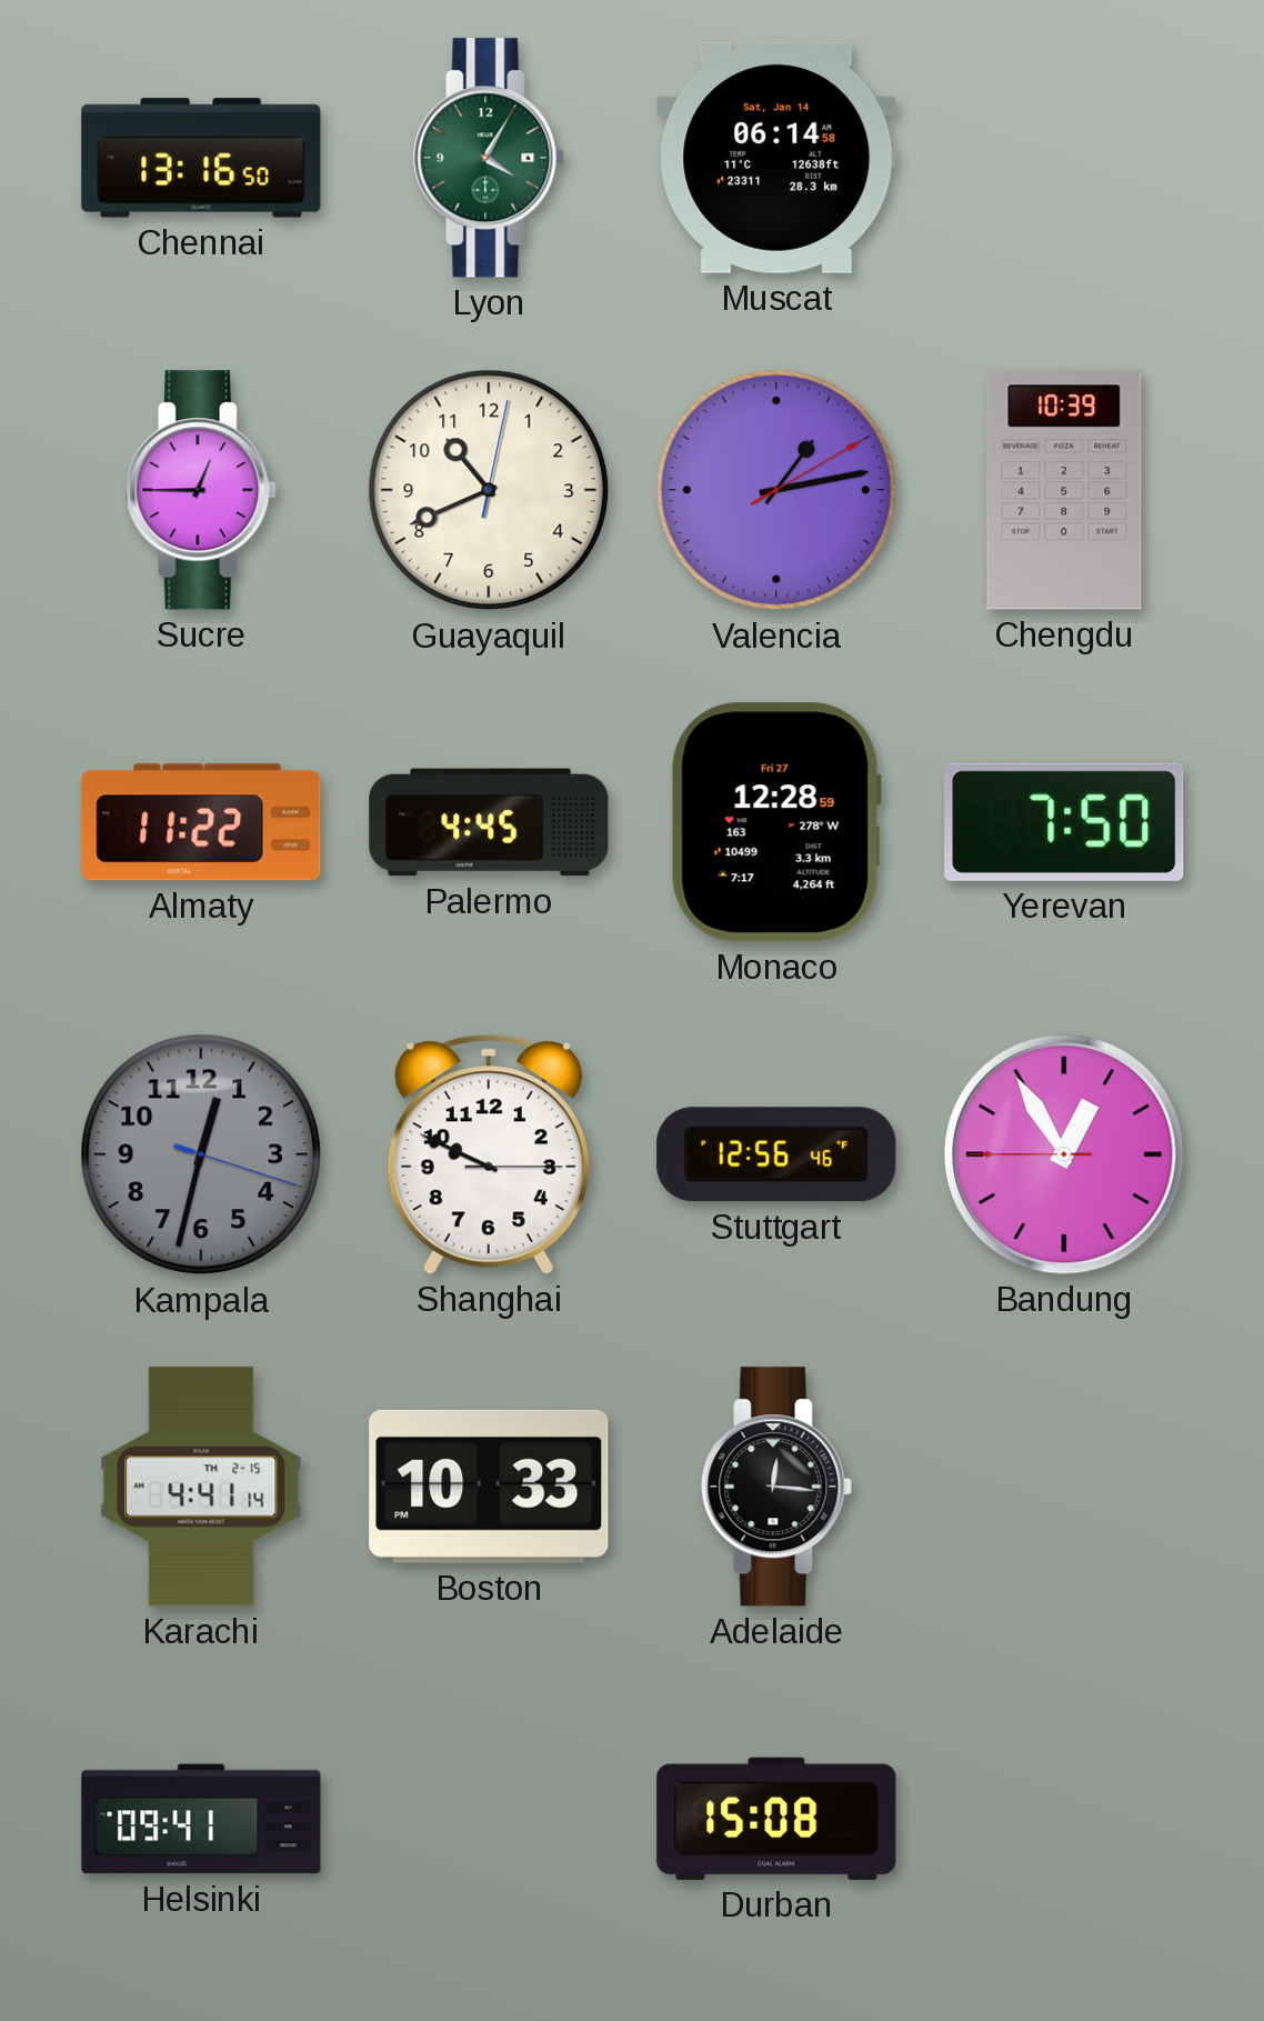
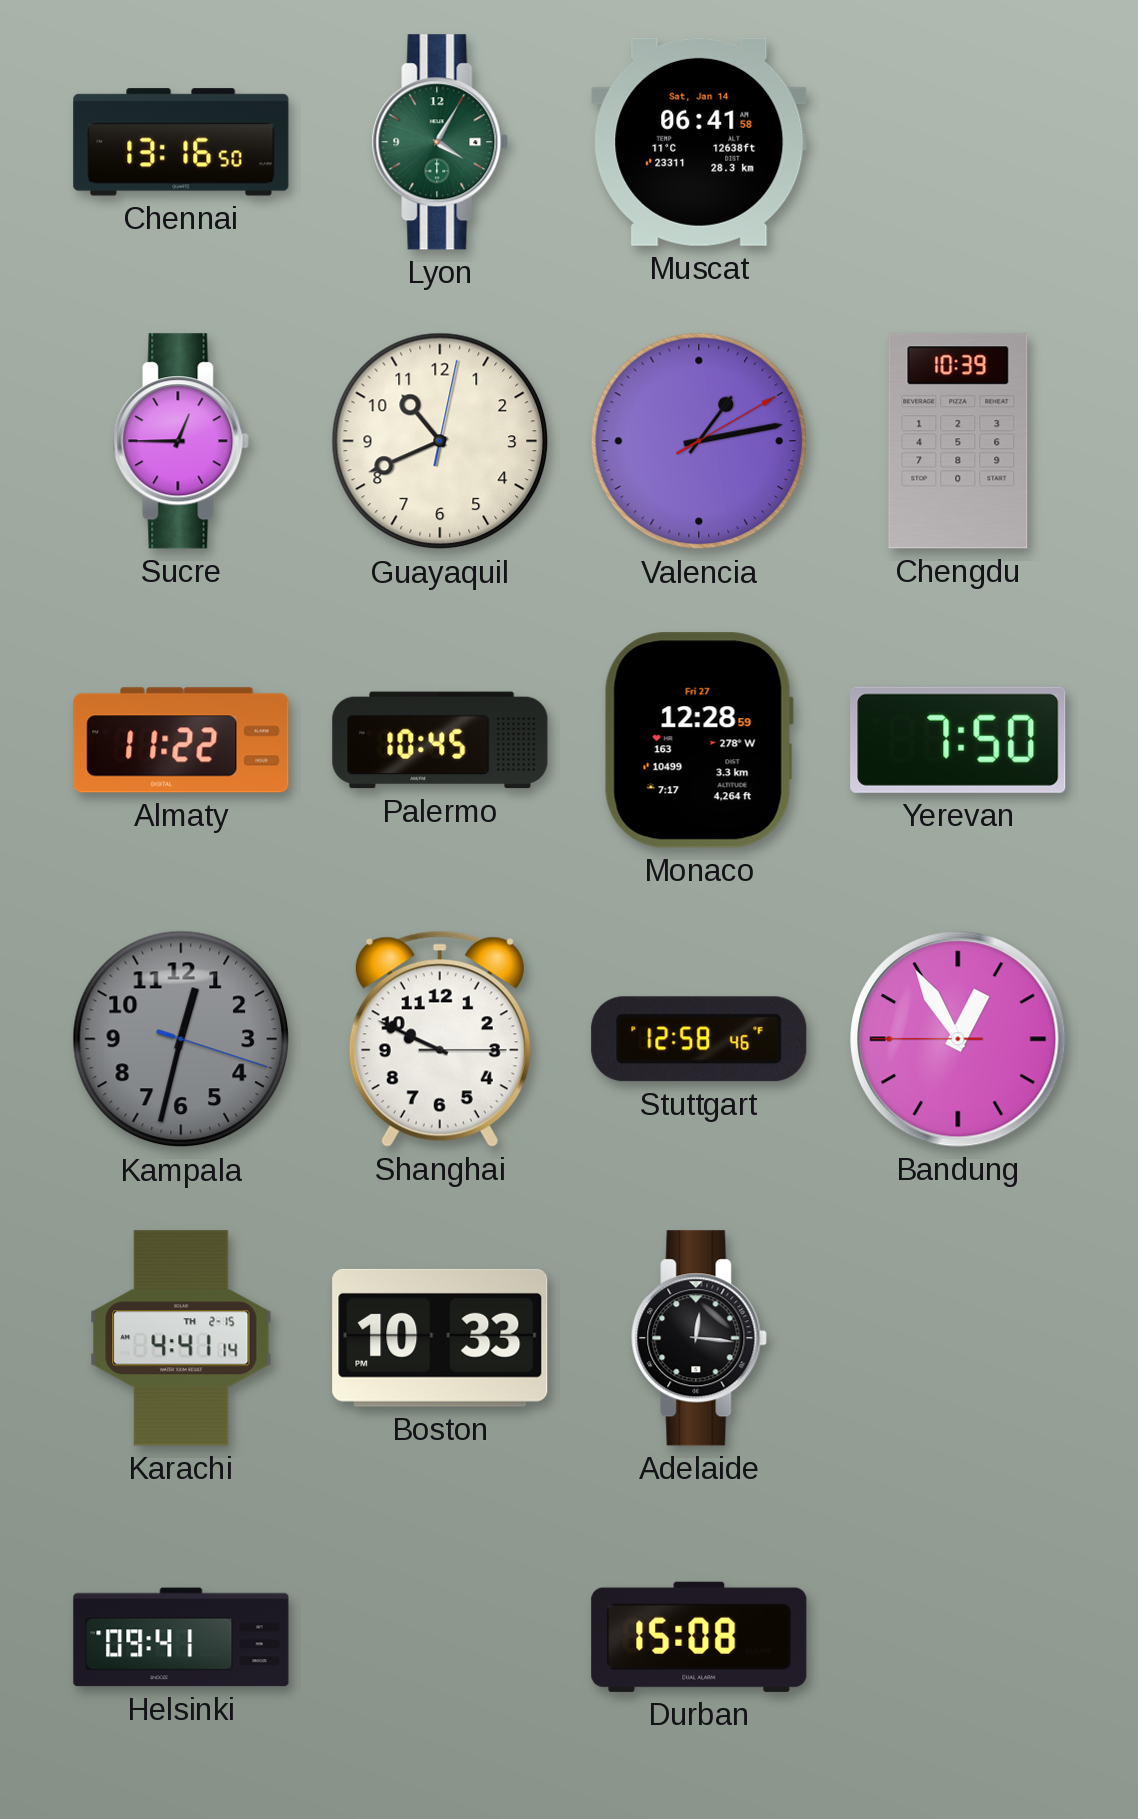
Muscat: 06:14 -> 06:41
Palermo: 4:45 -> 10:45
Stuttgart: 12:56 -> 12:58
